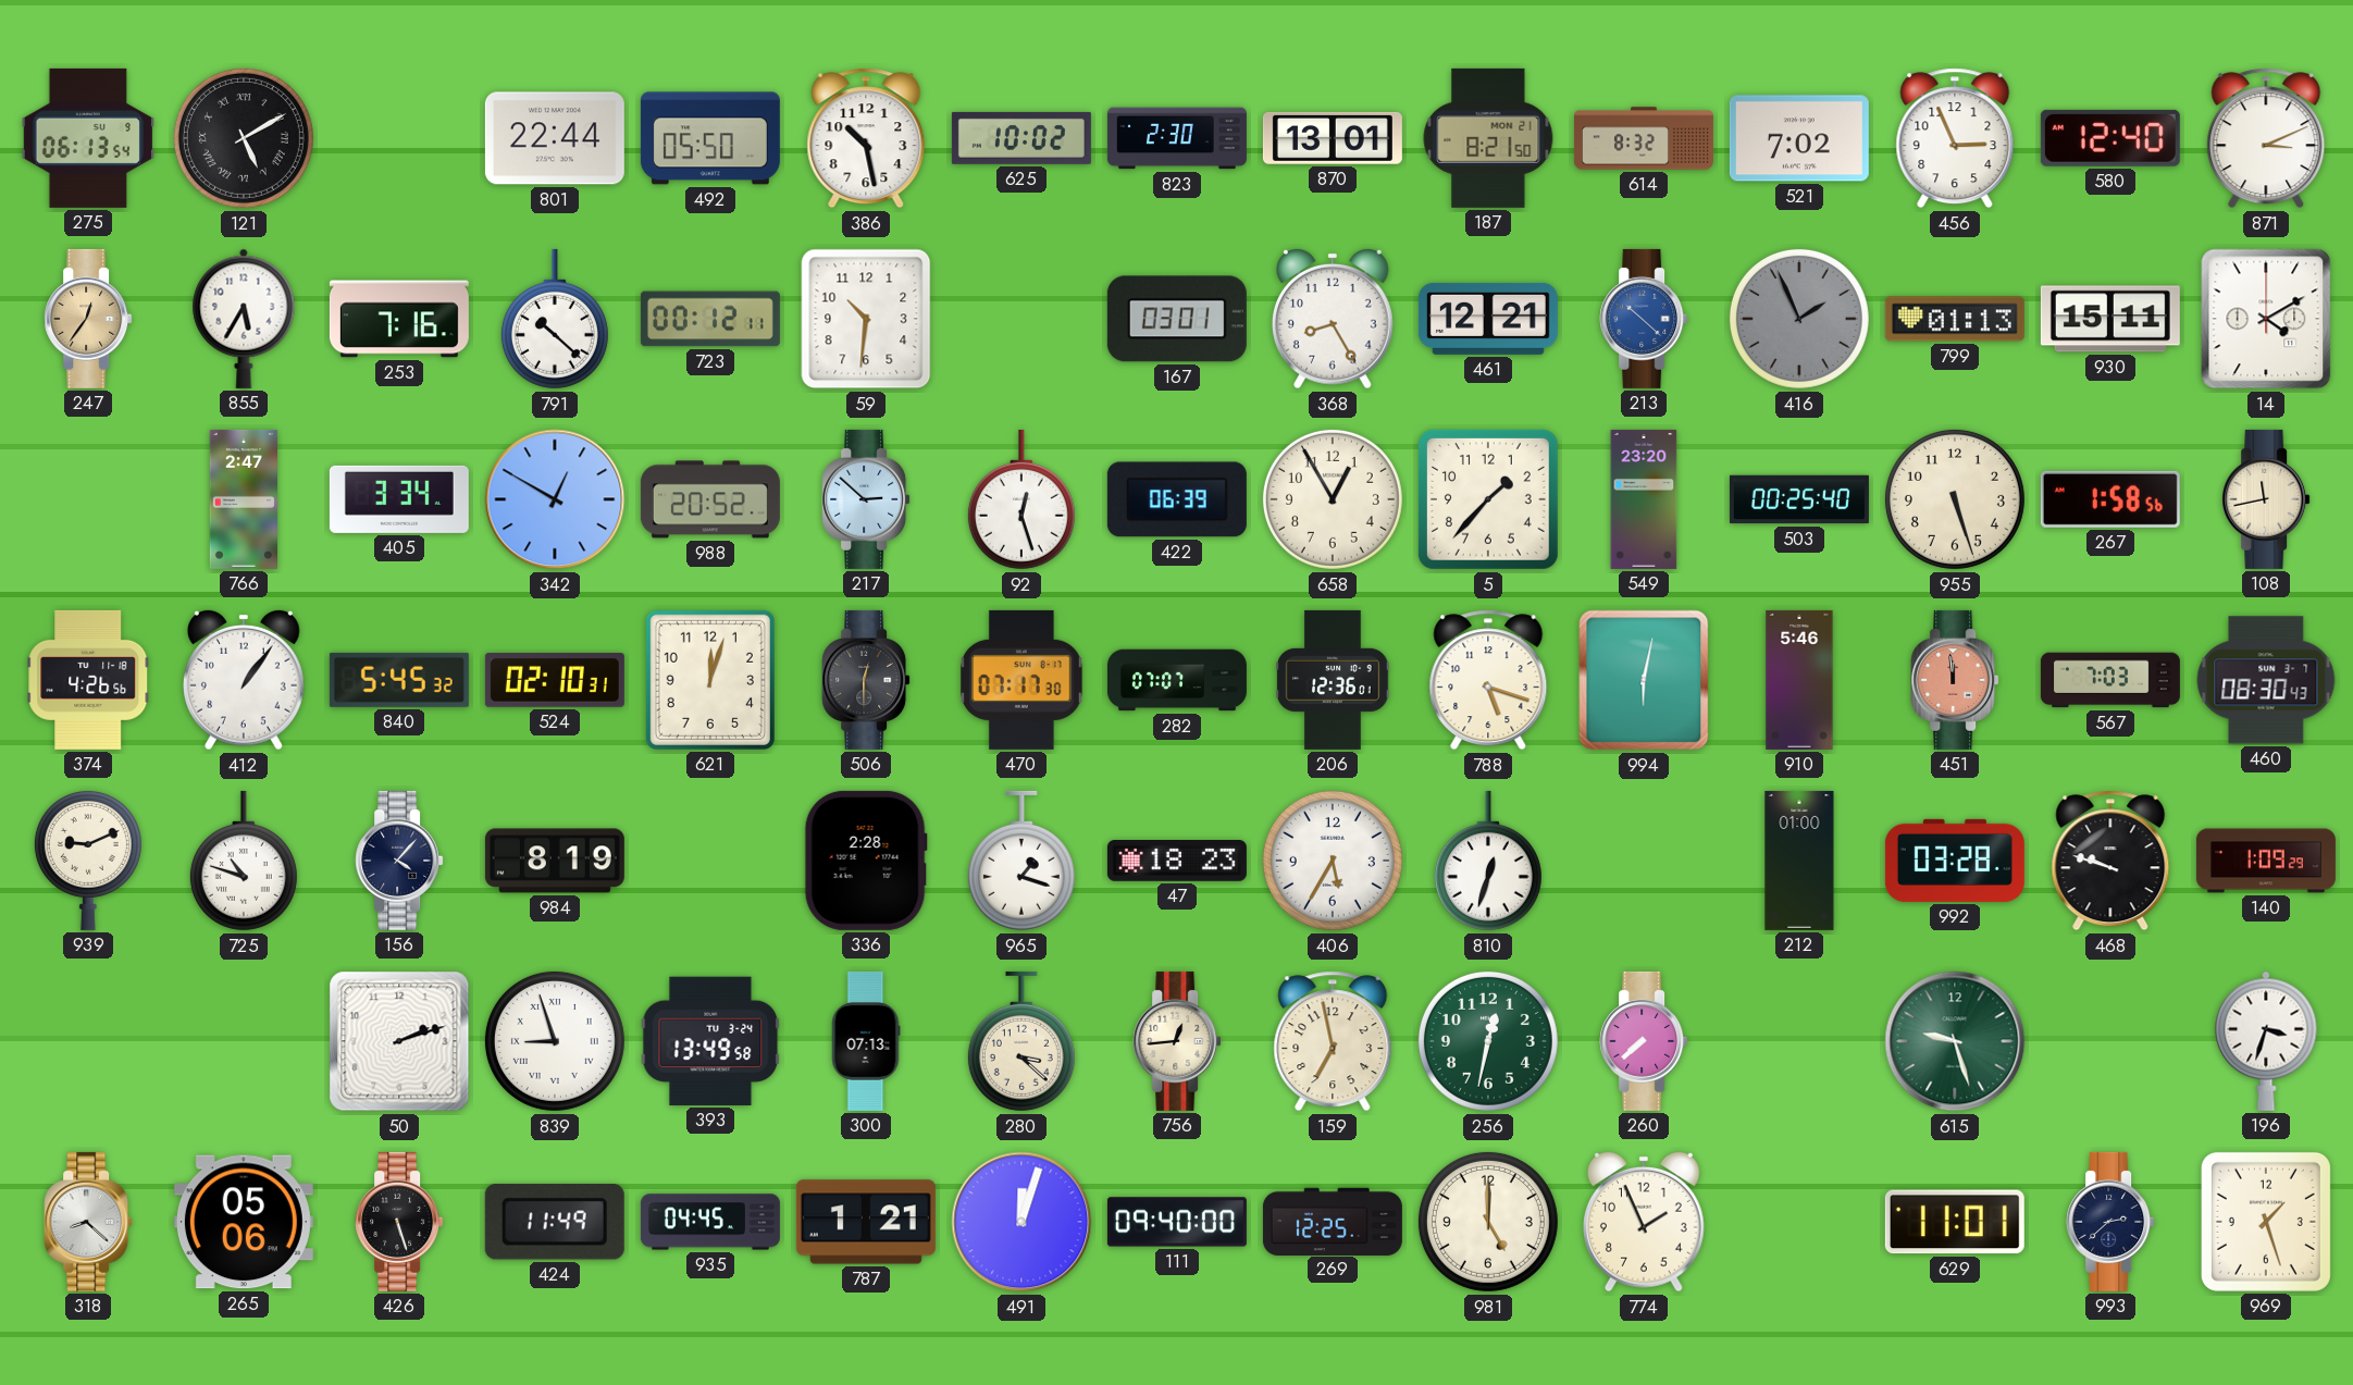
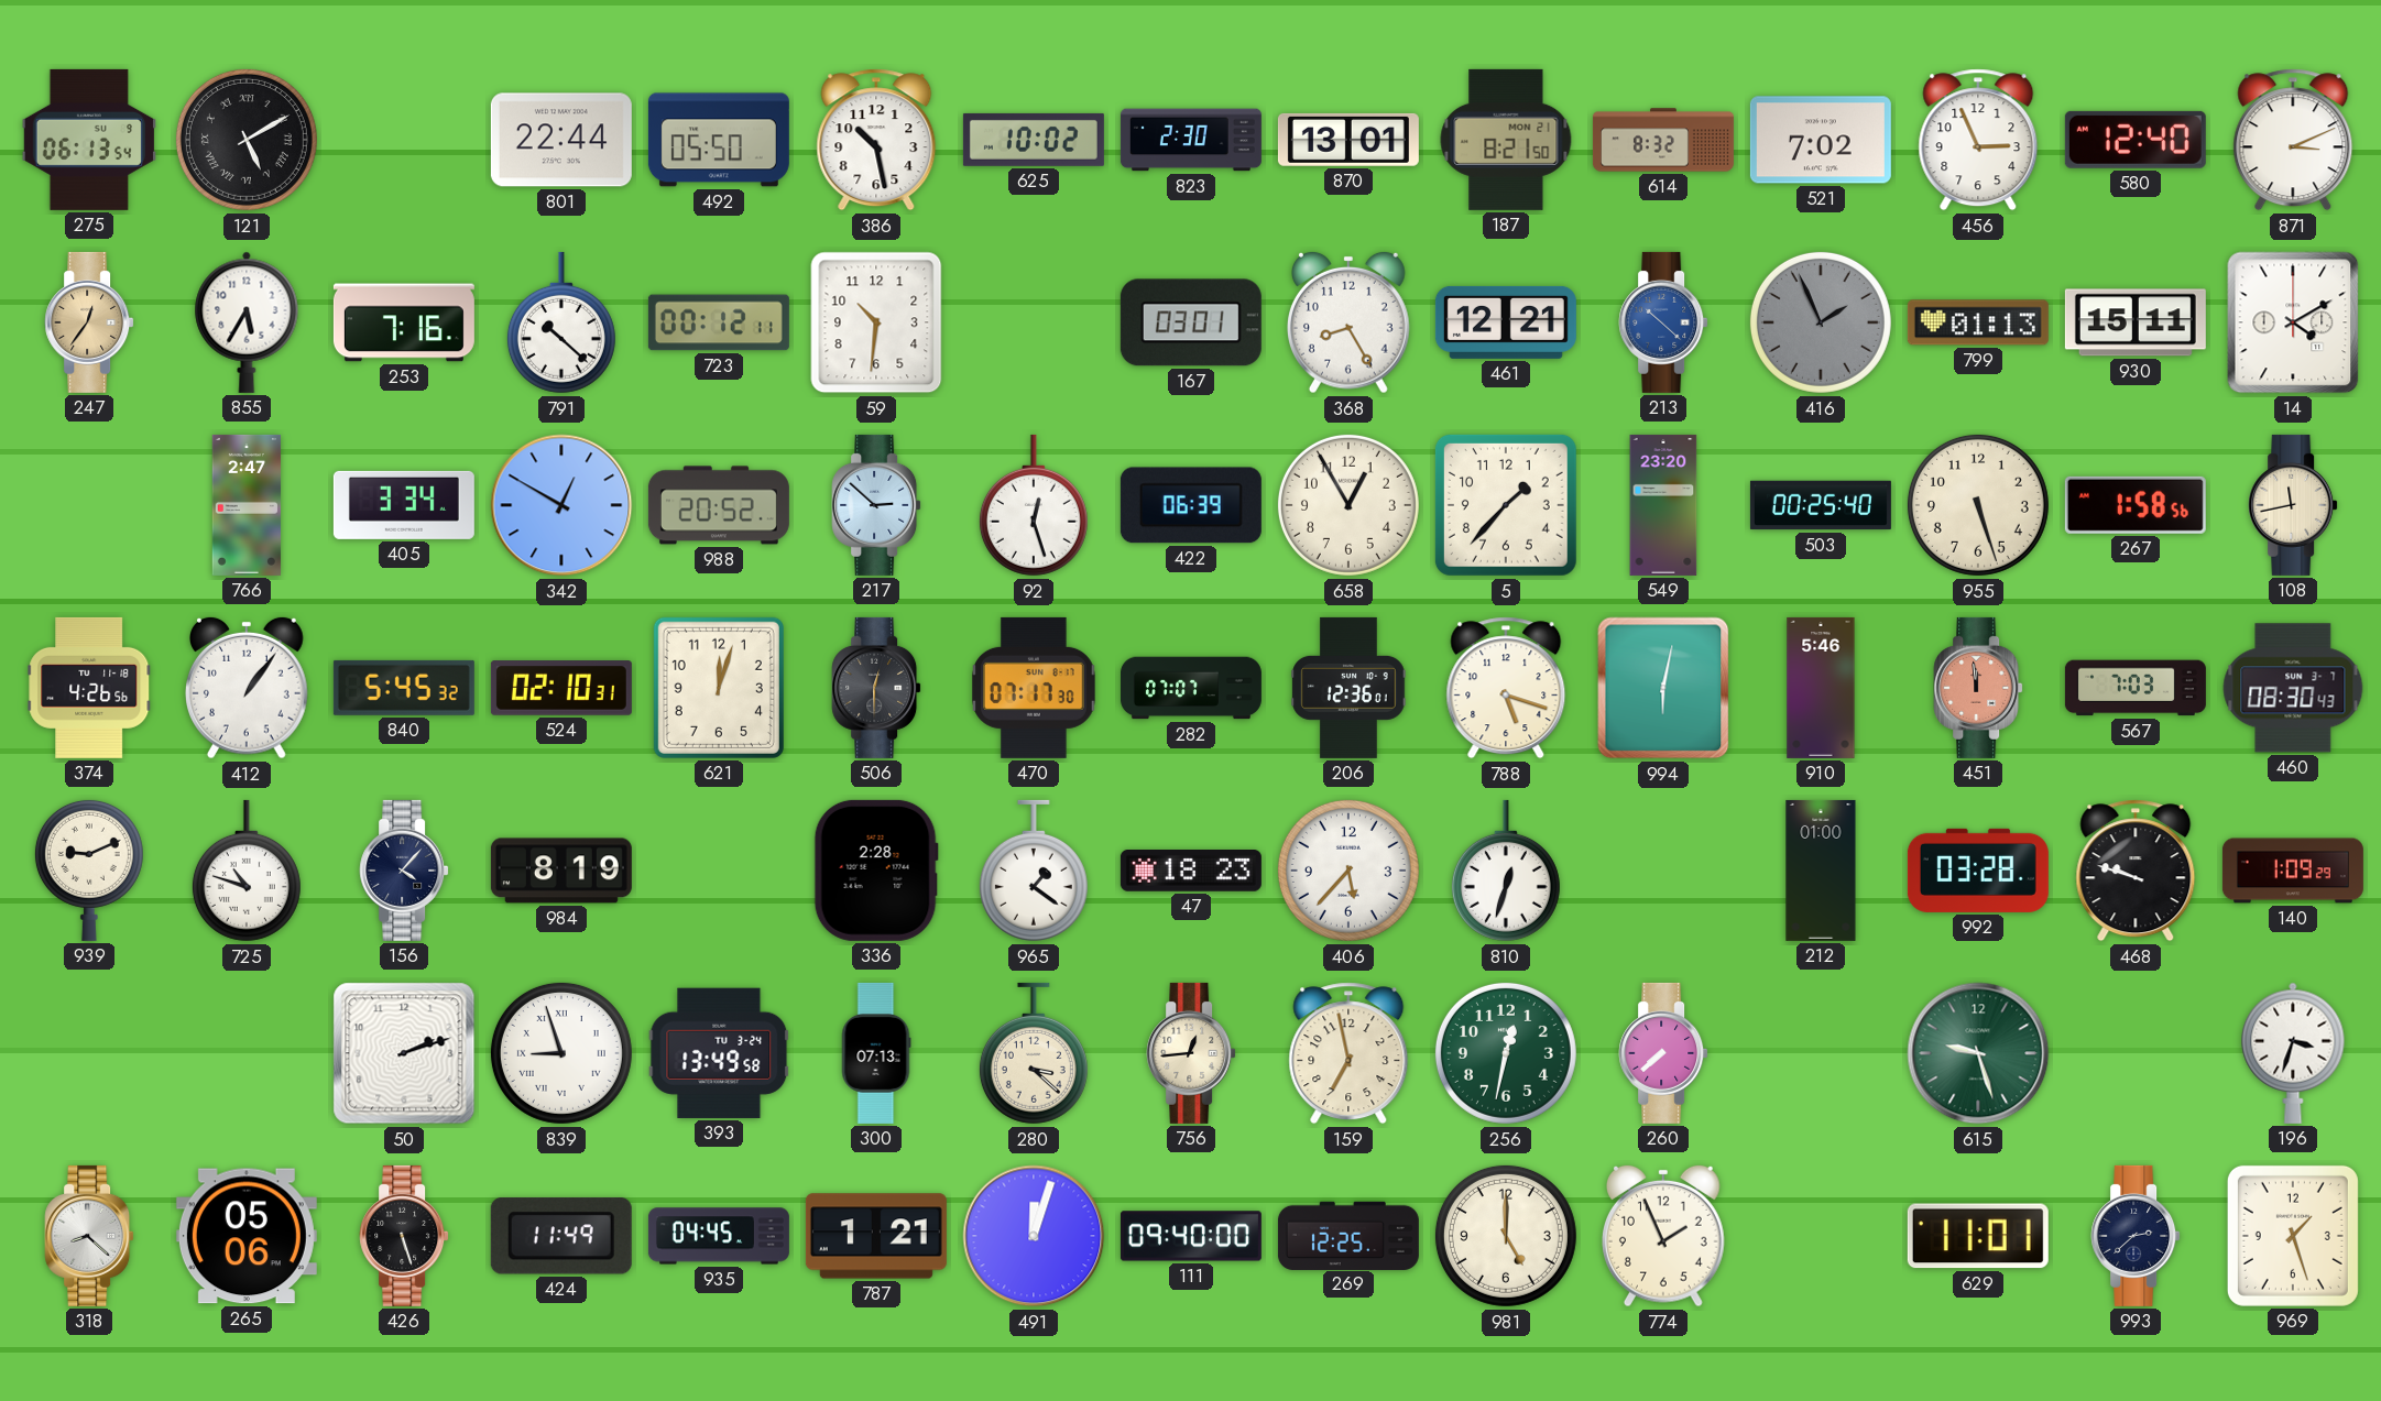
965: 1:18 -> 1:21
406: 5:35 -> 5:37
